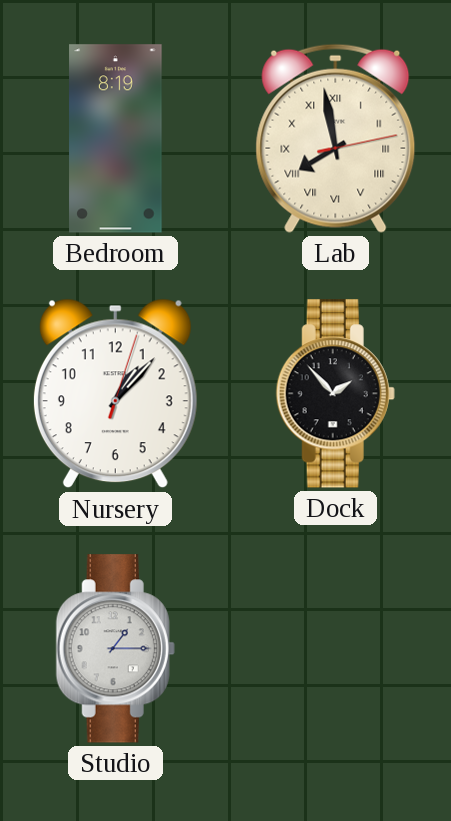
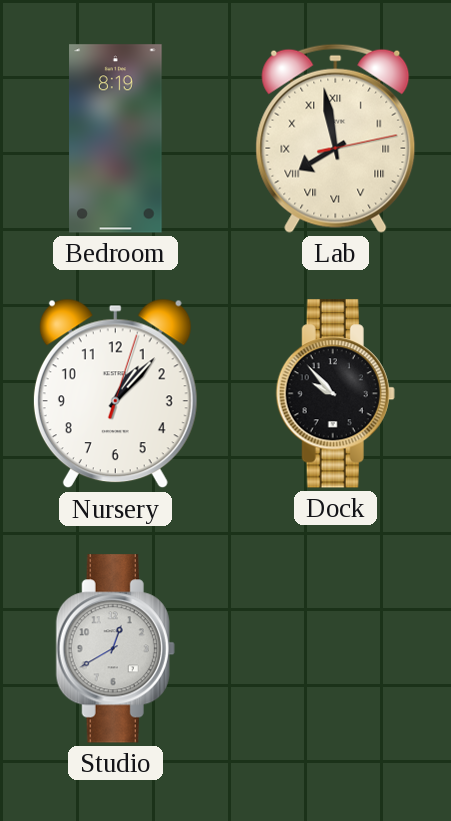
Dock: 1:53 -> 9:53
Studio: 1:15 -> 12:40
